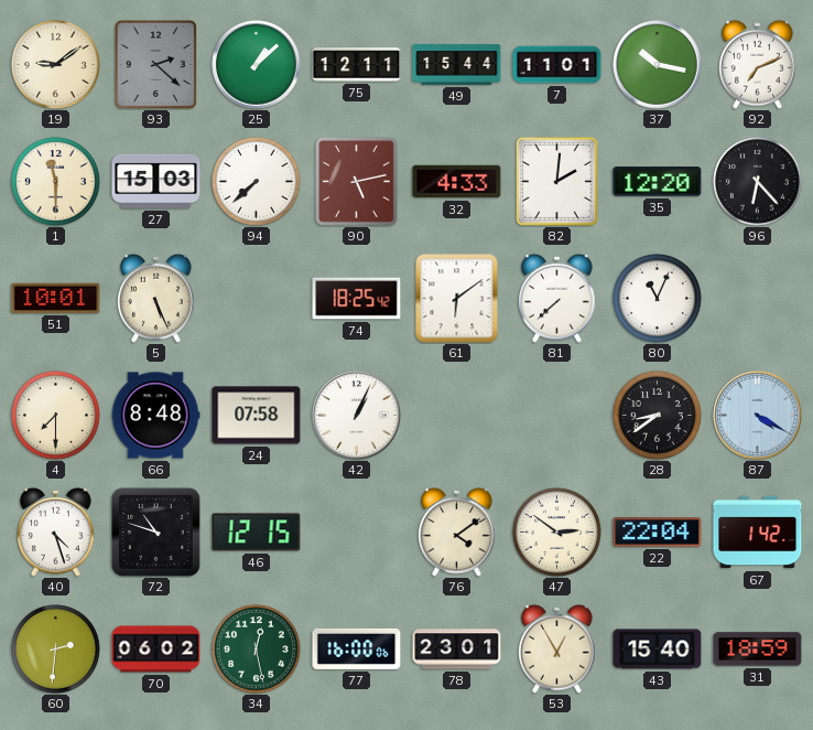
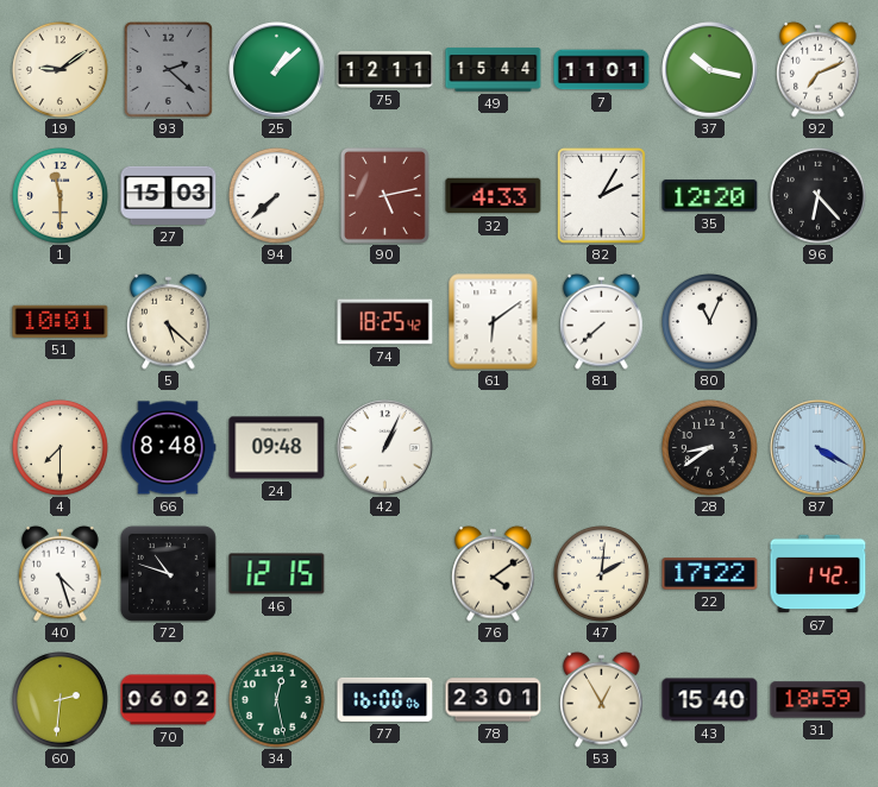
82: 2:01 -> 2:05
5: 5:26 -> 5:22
24: 07:58 -> 09:48
47: 2:51 -> 2:01
22: 22:04 -> 17:22
